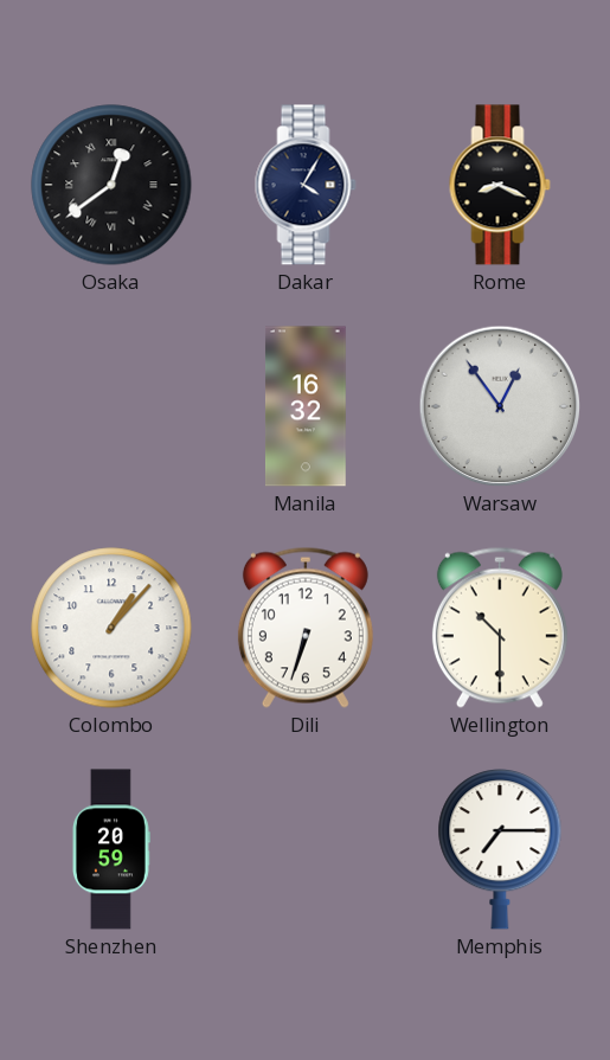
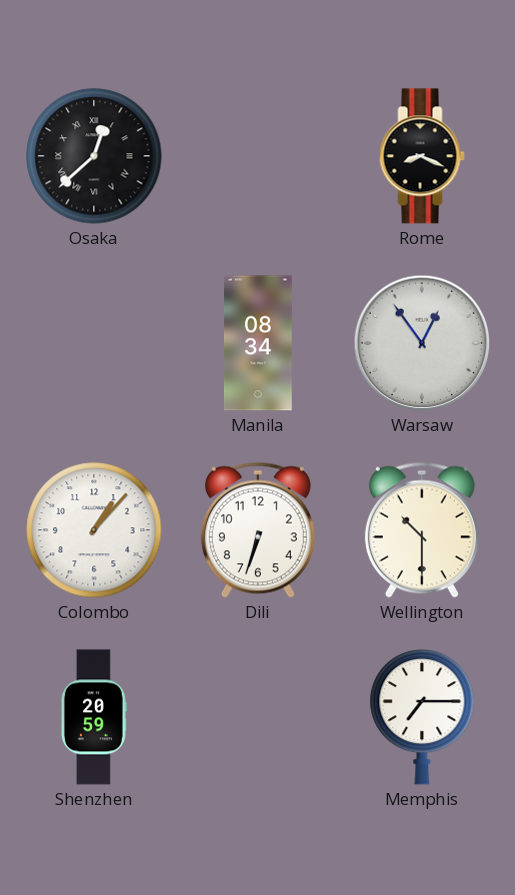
Osaka: 12:39 -> 12:38
Dakar: 4:05 -> none
Manila: 16:32 -> 08:34
